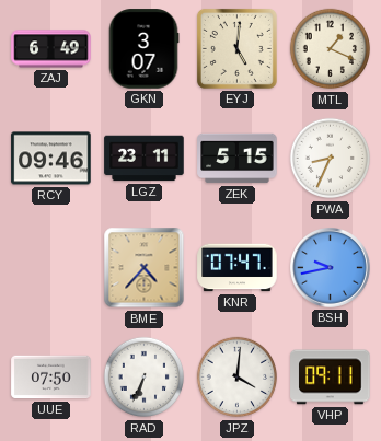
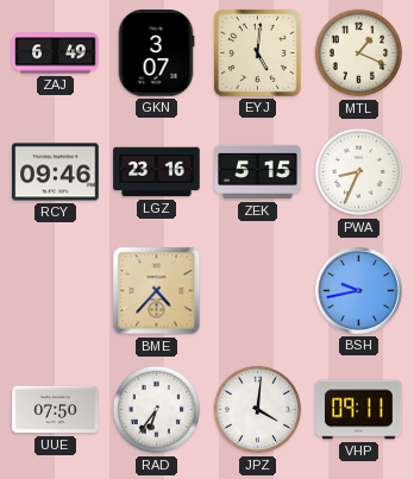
LGZ: 23:11 -> 23:16
KNR: 07:47 -> none
RAD: 6:34 -> 6:36
